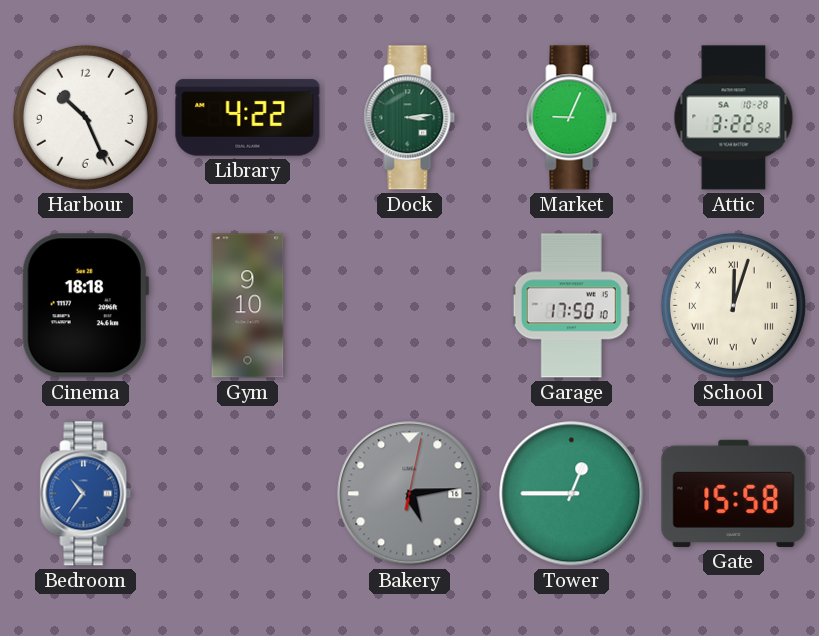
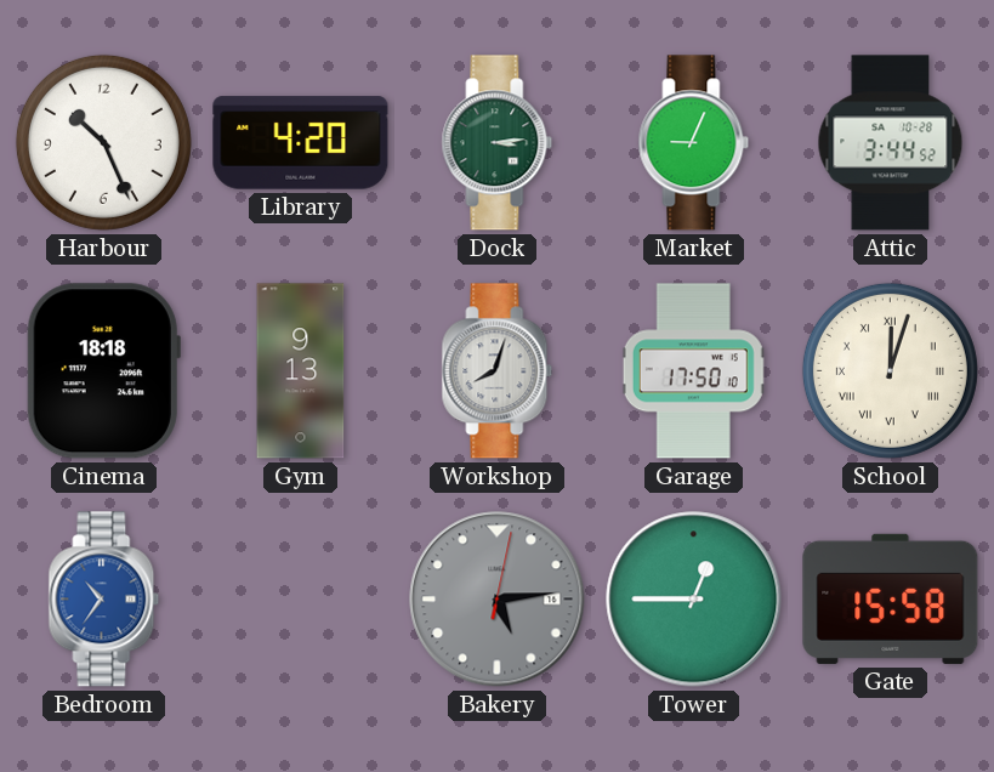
Library: 4:22 -> 4:20
Attic: 3:22 -> 3:44
Gym: 9:10 -> 9:13
Workshop: none -> 8:03
